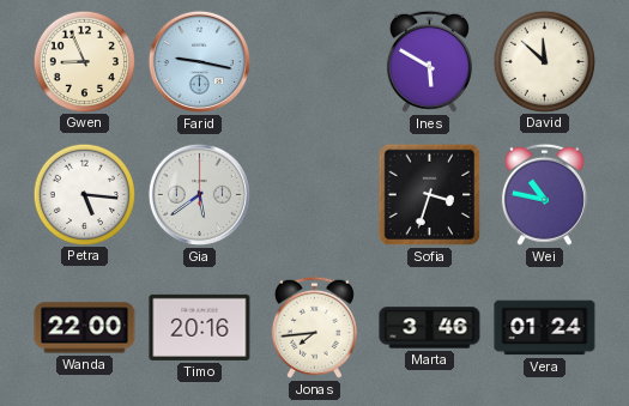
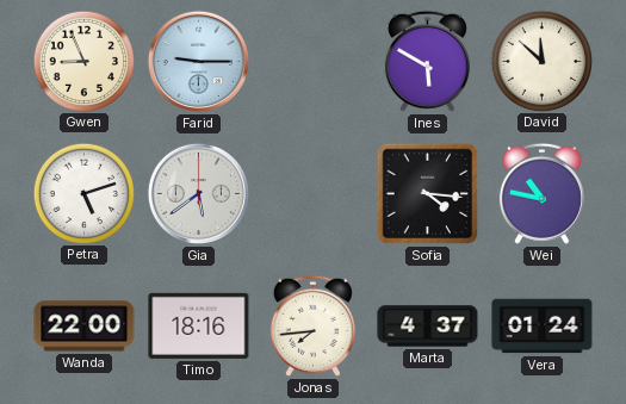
Farid: 9:17 -> 9:15
Petra: 5:16 -> 5:12
Sofia: 3:33 -> 4:16
Timo: 20:16 -> 18:16
Marta: 3:46 -> 4:37
